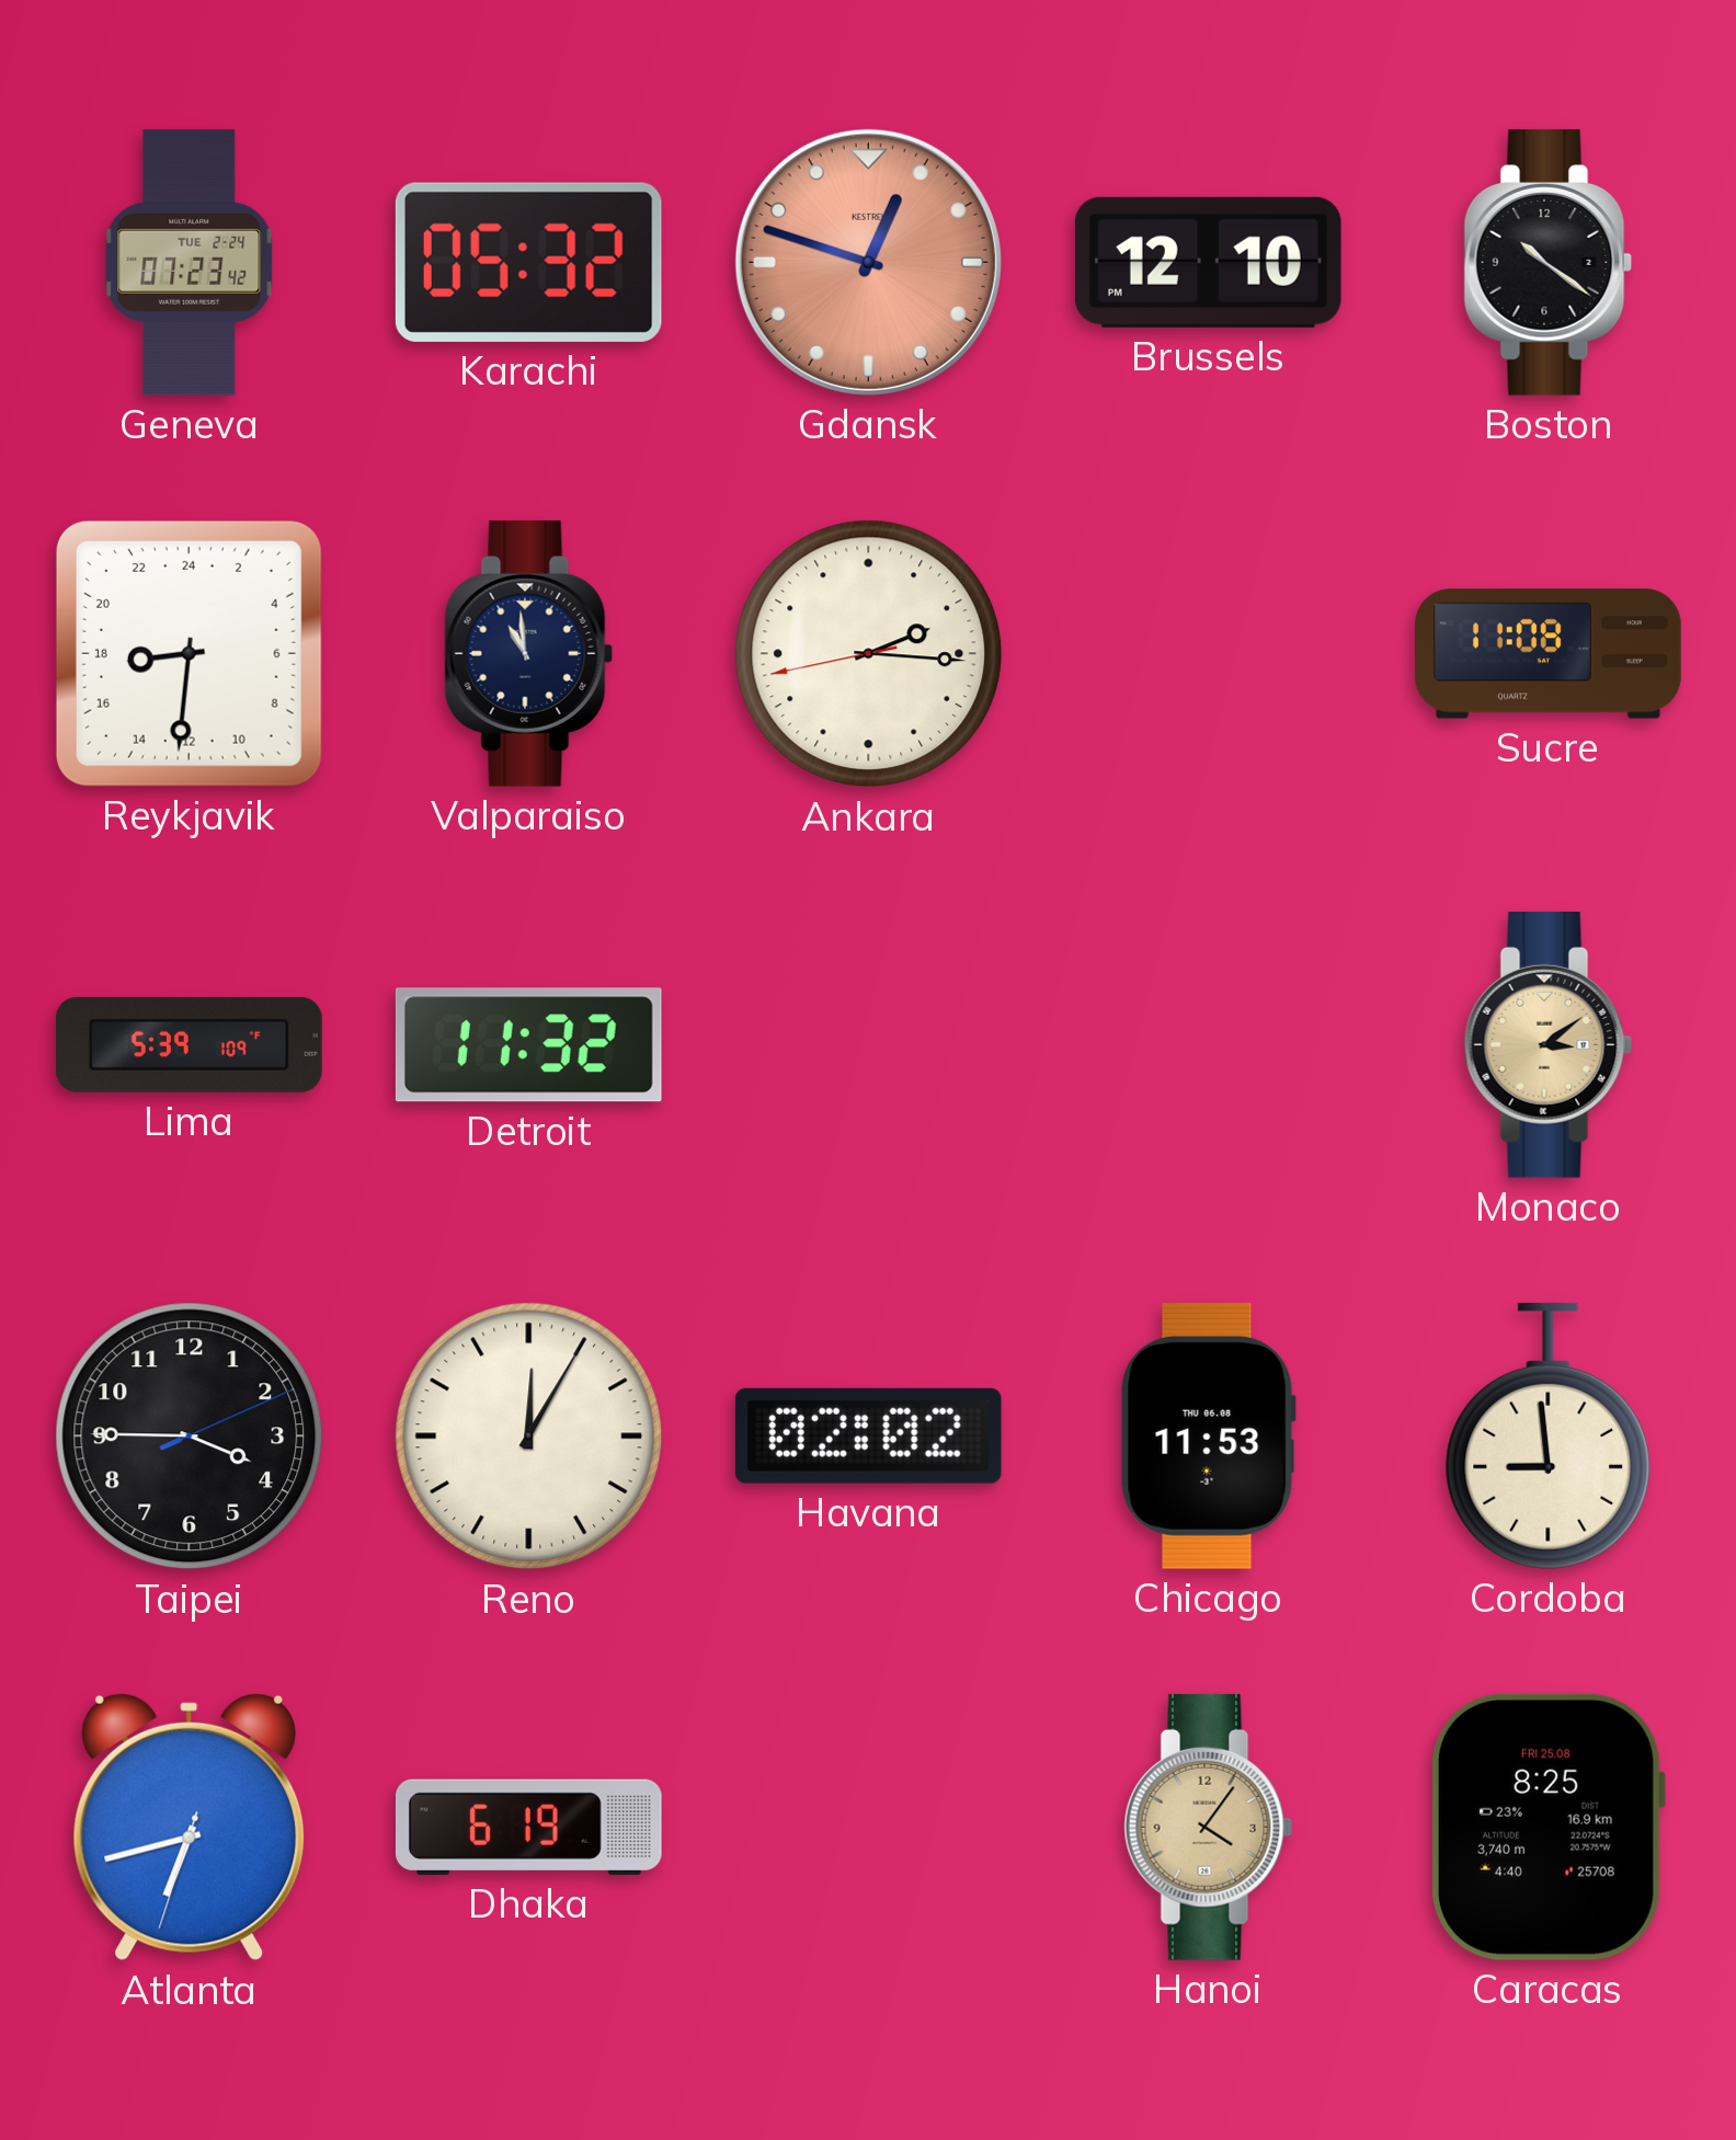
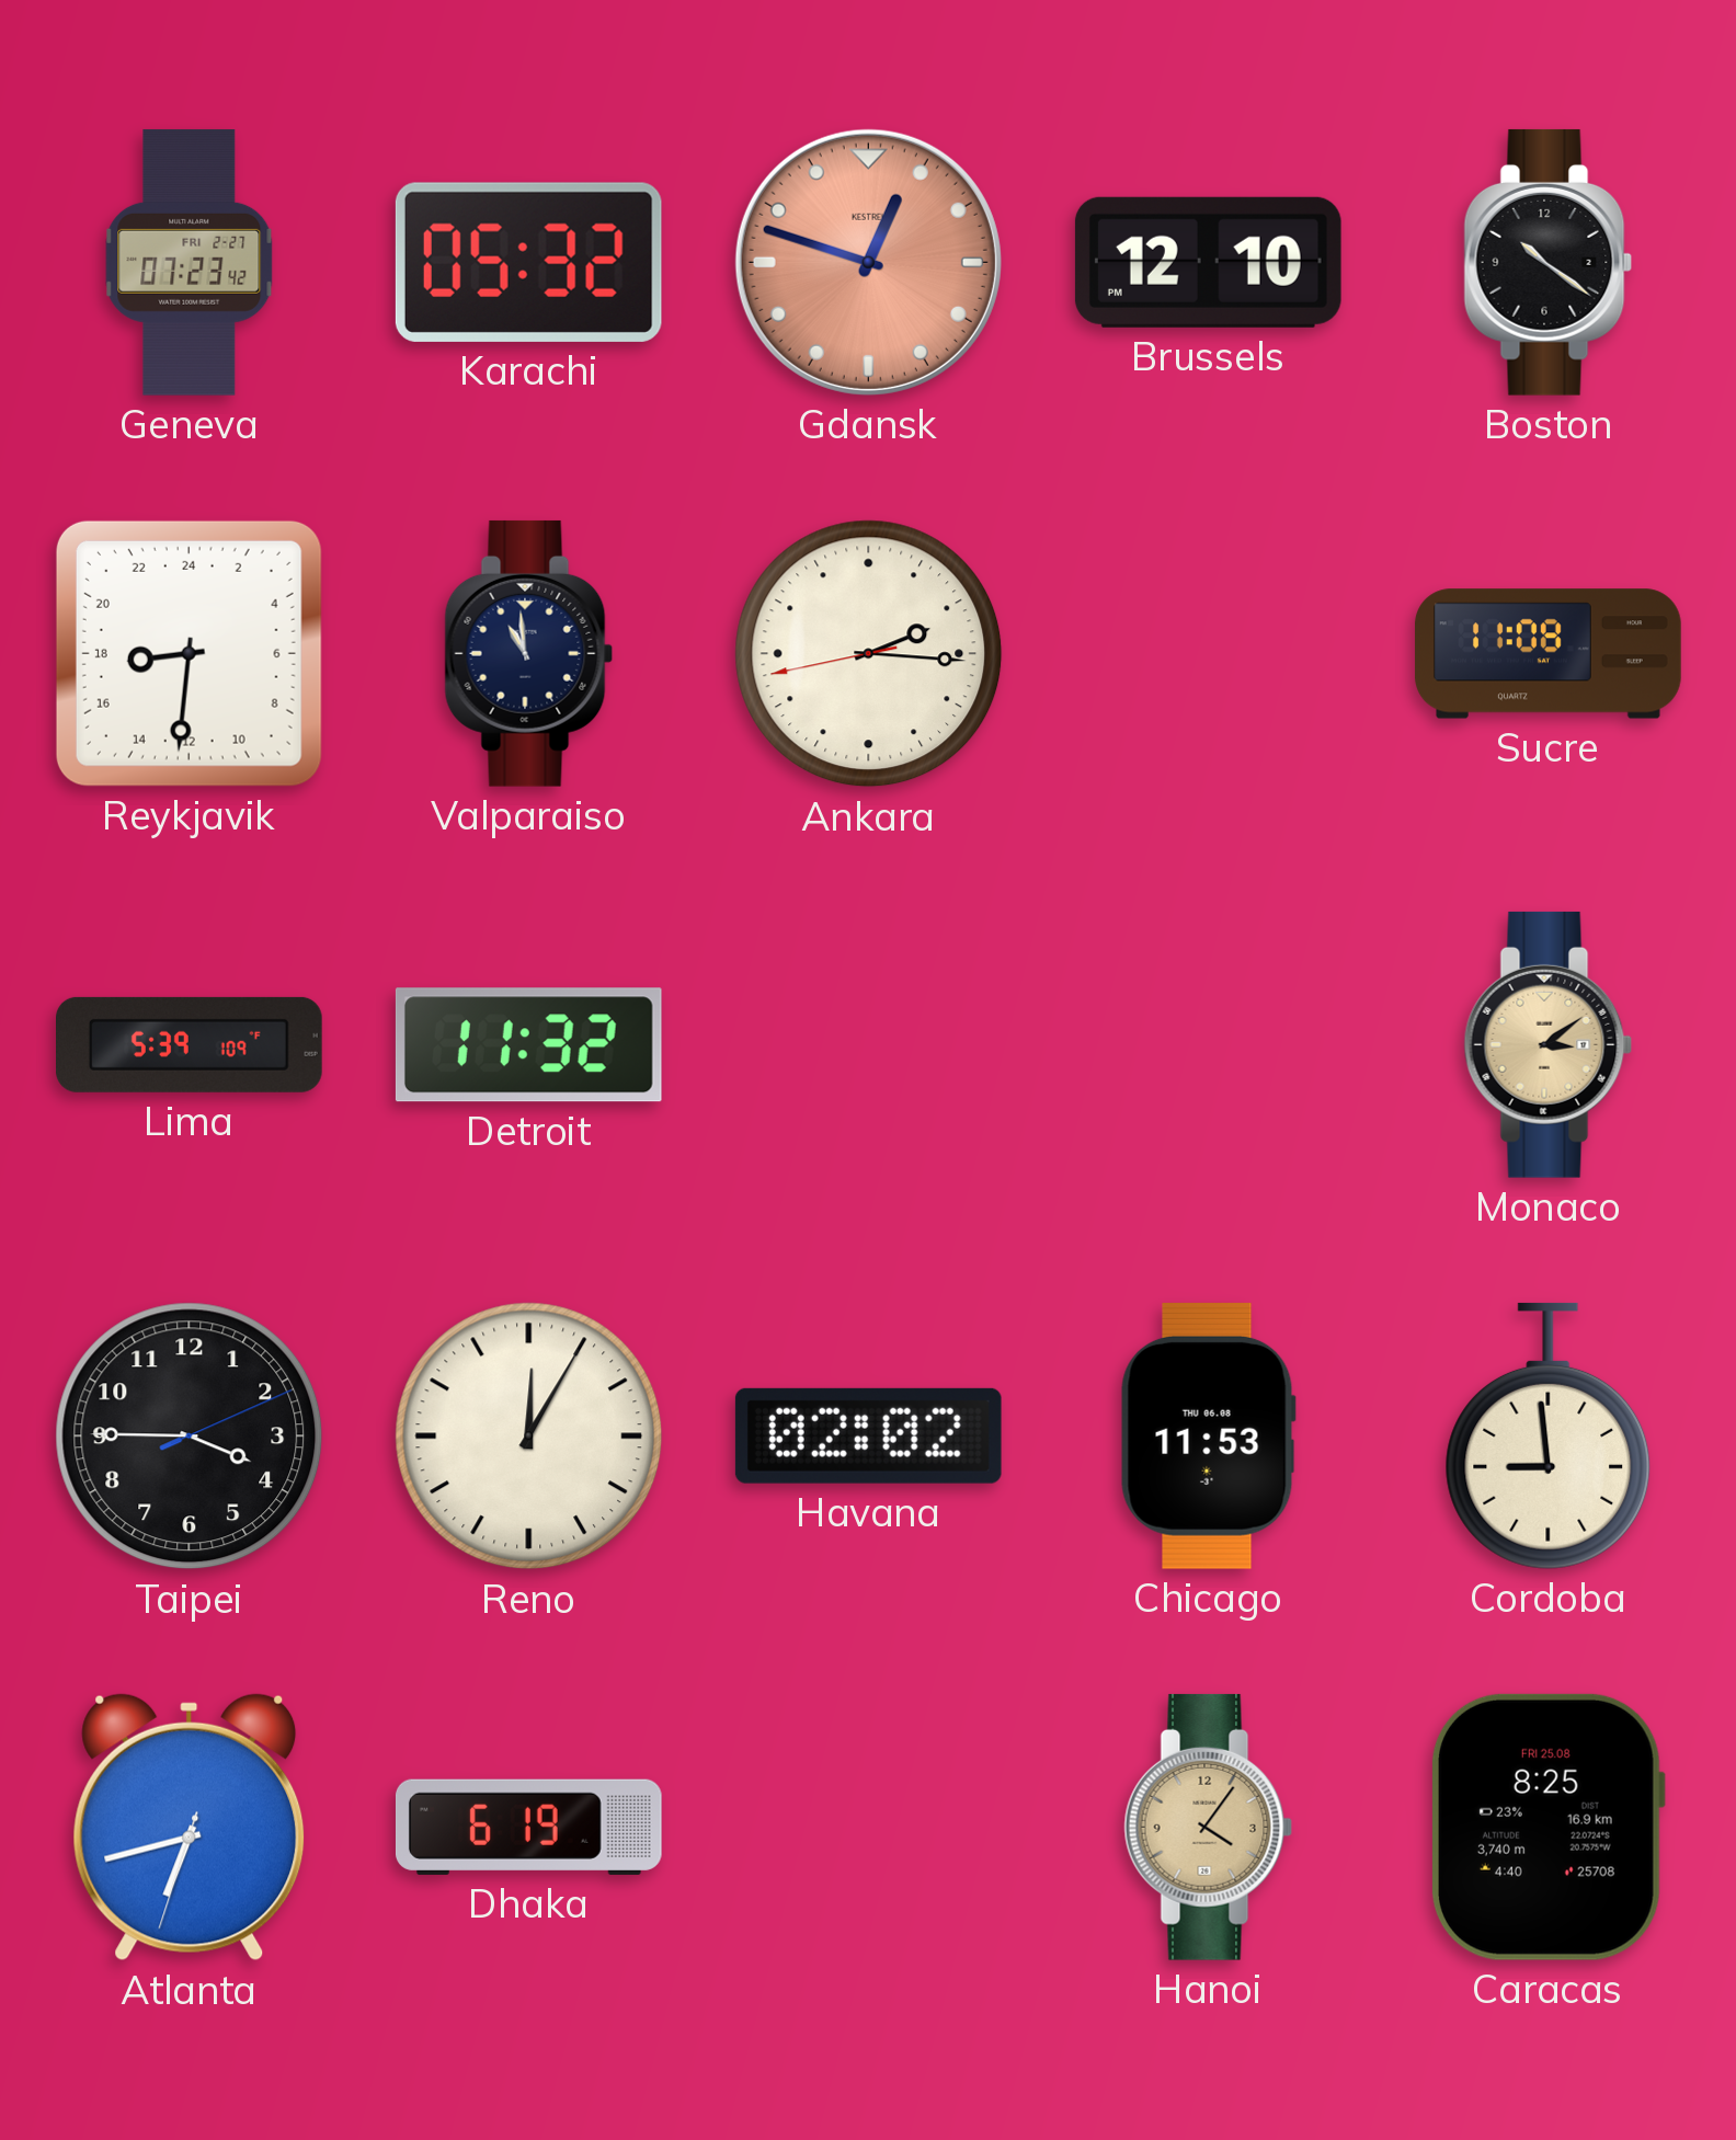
Geneva date: TUE 2-24 -> FRI 2-27
